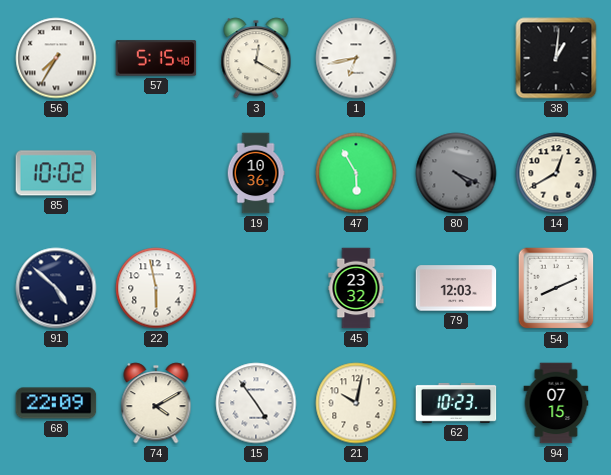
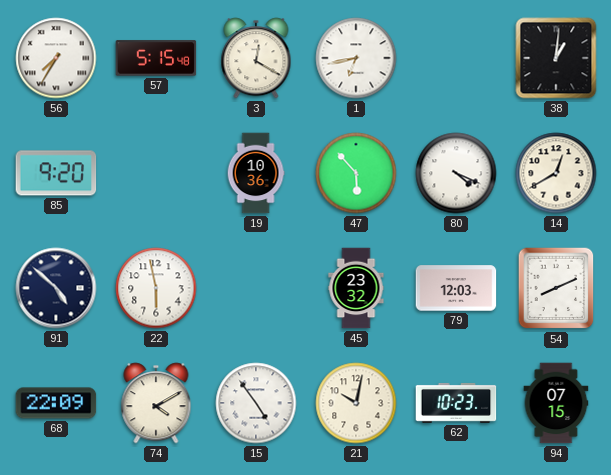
85: 10:02 -> 9:20
47: 5:55 -> 5:53
80 dial: grey -> white
